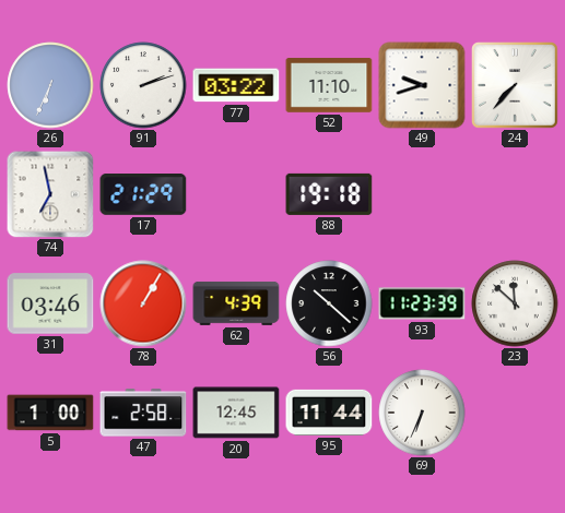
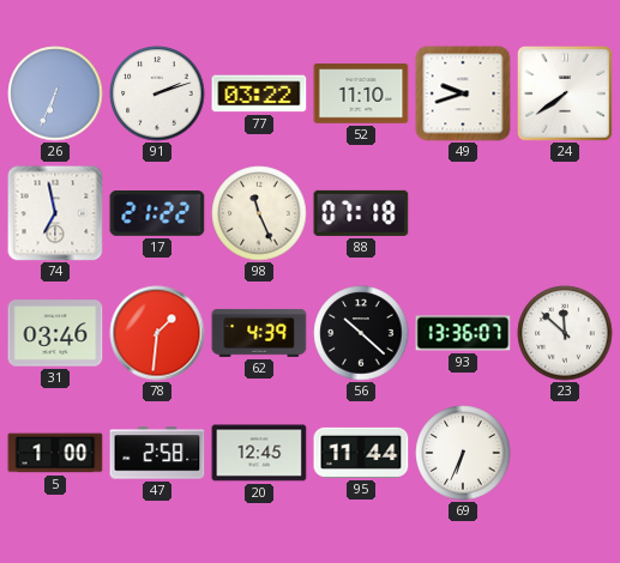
24: 7:37 -> 7:39
17: 21:29 -> 21:22
98: none -> 11:26
88: 19:18 -> 07:18
78: 1:05 -> 1:31
93: 11:23 -> 13:36
